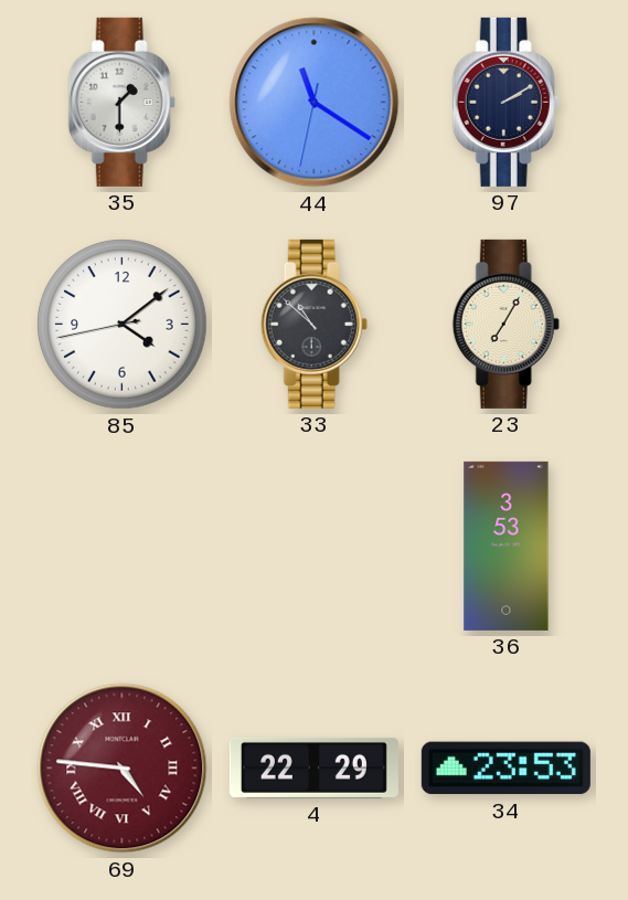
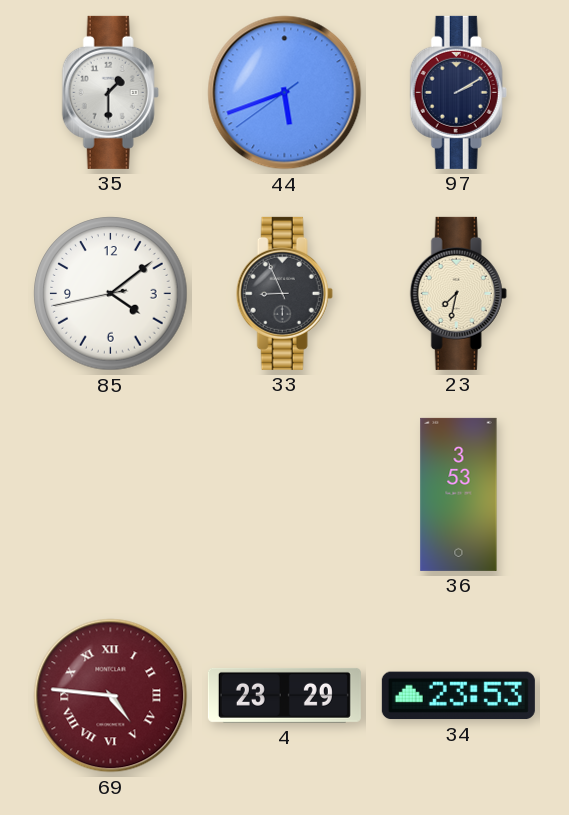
44: 11:20 -> 5:41
33: 10:52 -> 8:56
23: 7:05 -> 7:32
4: 22:29 -> 23:29
